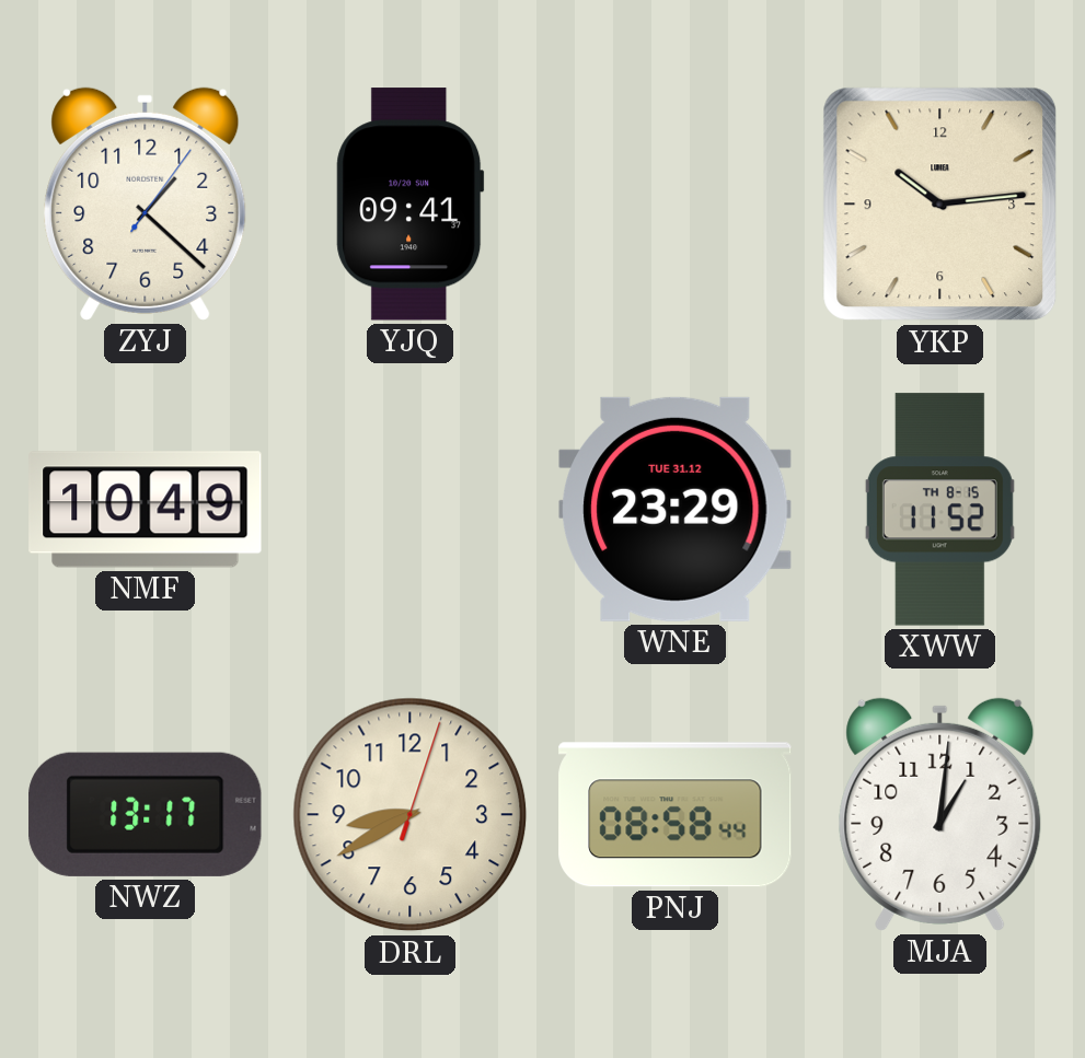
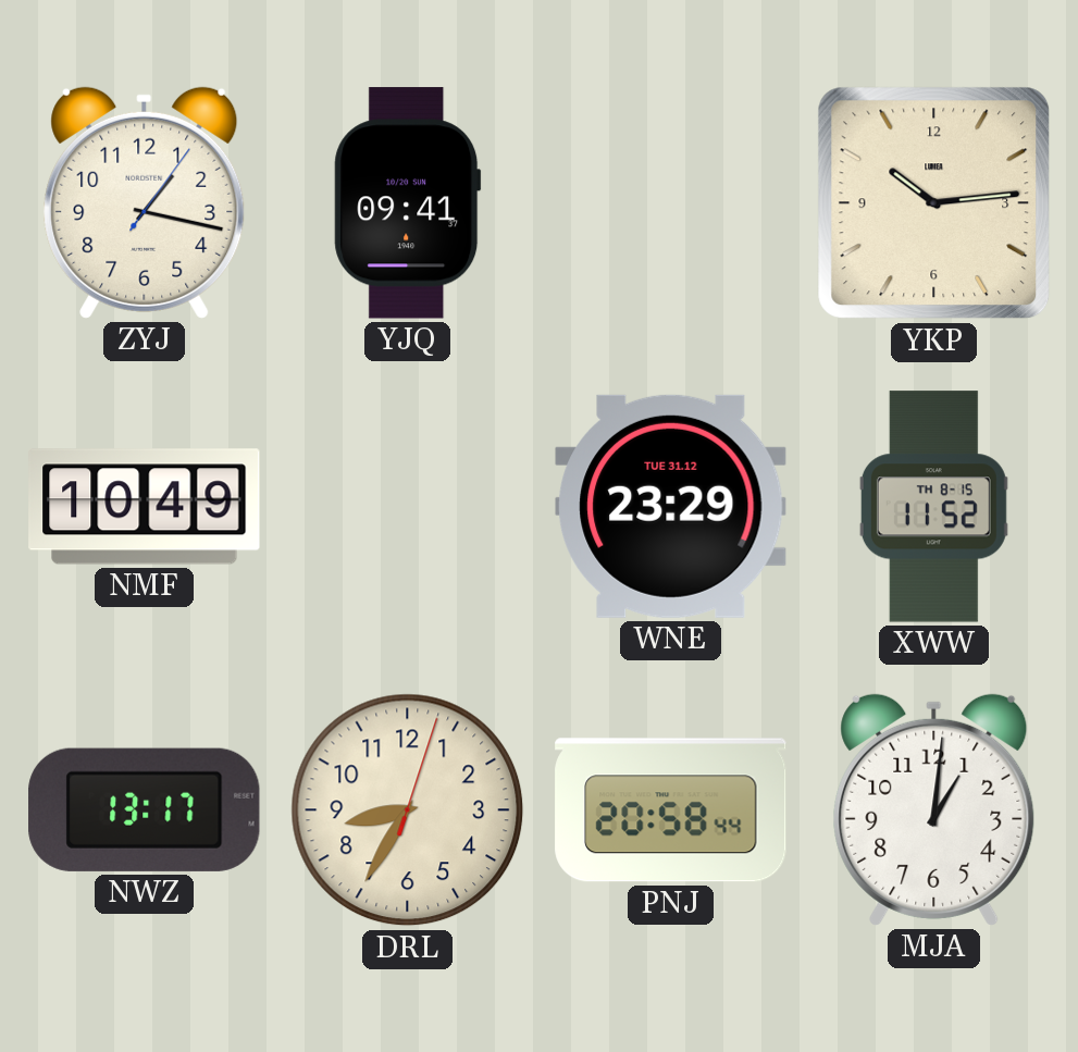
ZYJ: 1:22 -> 1:17
DRL: 8:40 -> 8:35
PNJ: 08:58 -> 20:58
